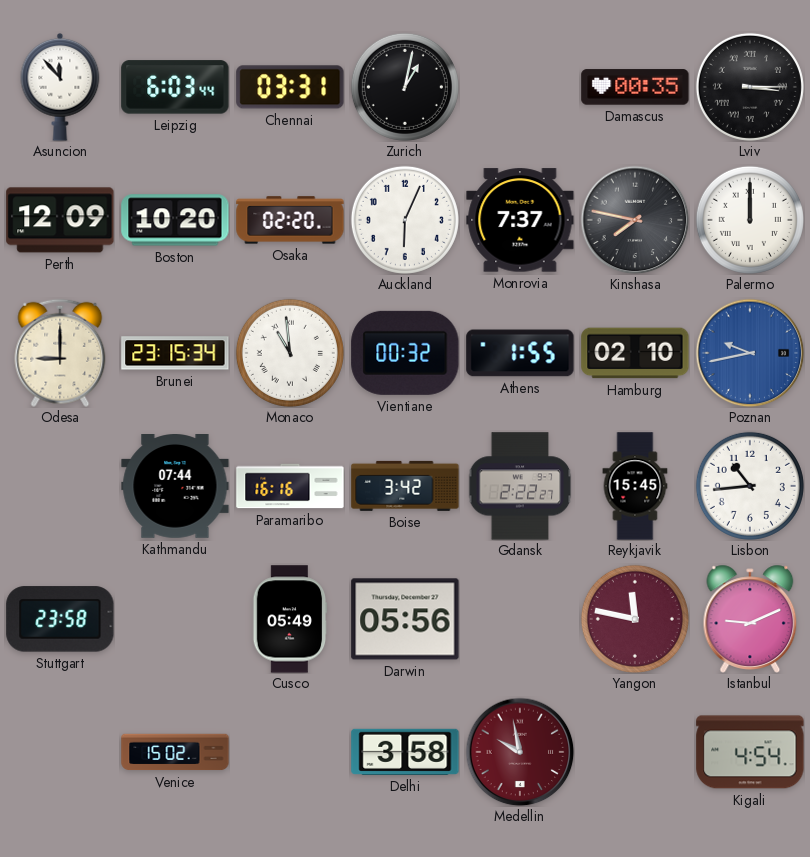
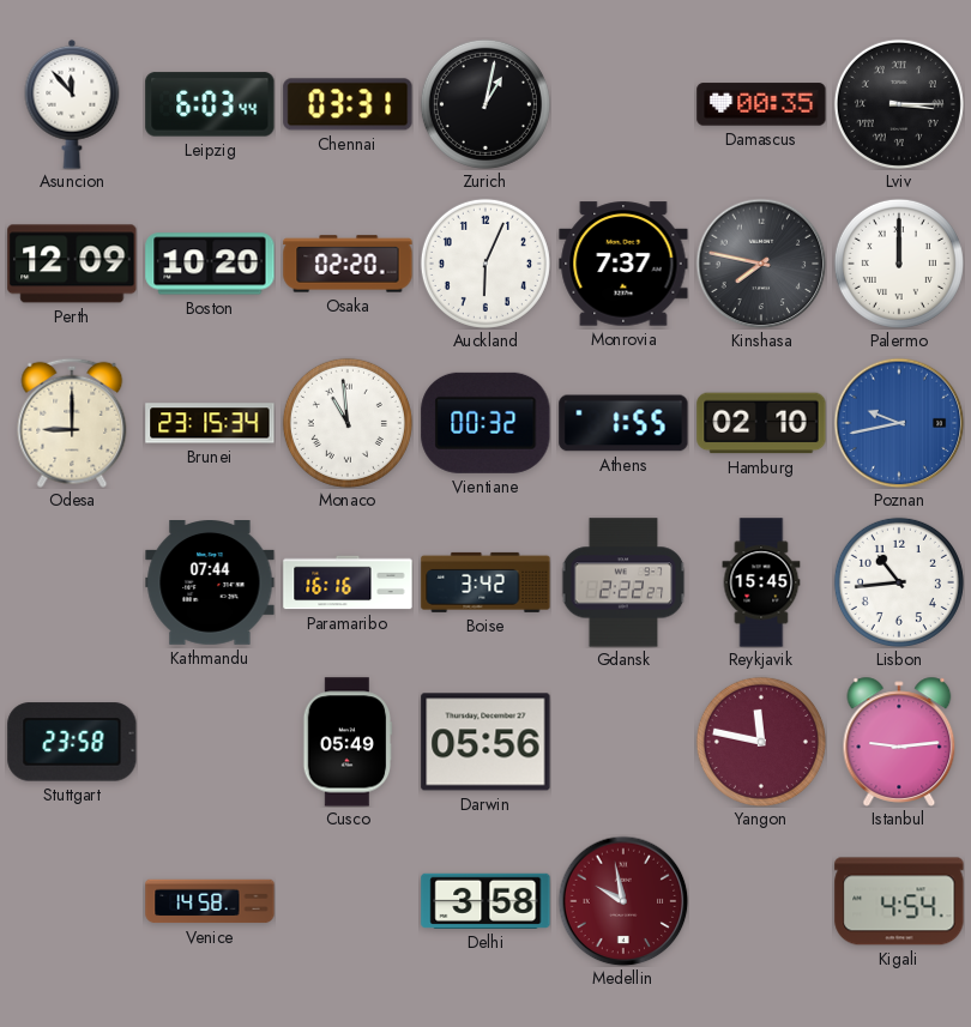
Istanbul: 9:11 -> 9:14
Venice: 15:02 -> 14:58
